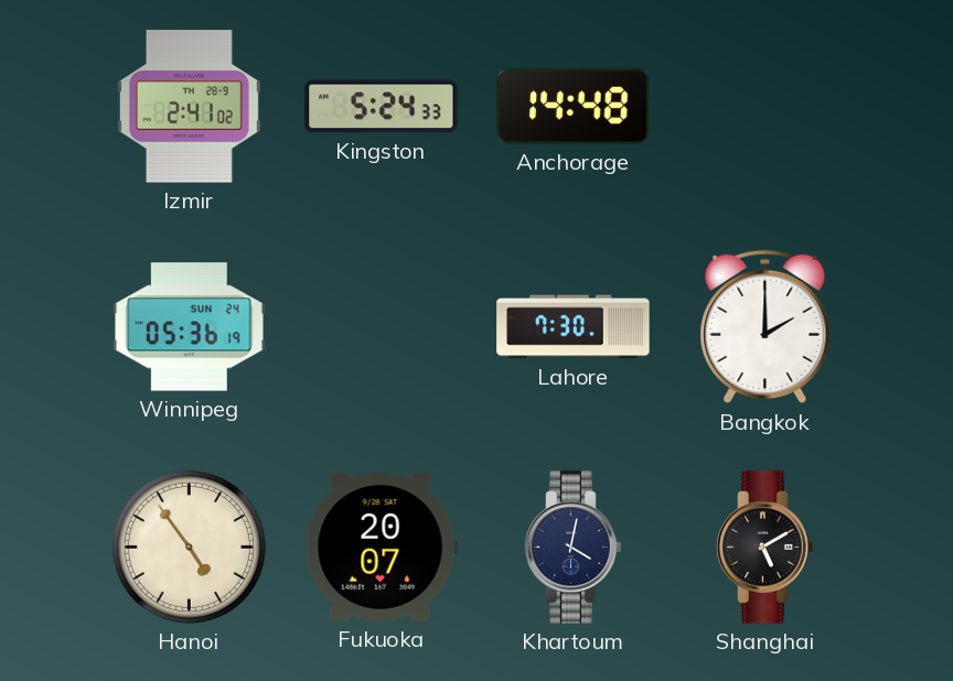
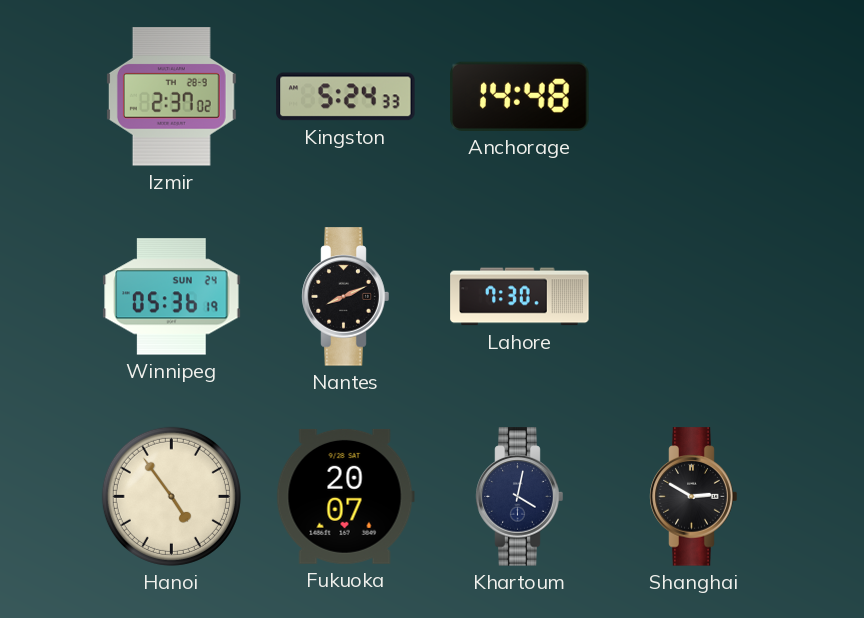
Izmir: 2:41 -> 2:37
Nantes: none -> 8:11
Bangkok: 2:00 -> none
Shanghai: 5:10 -> 2:50
